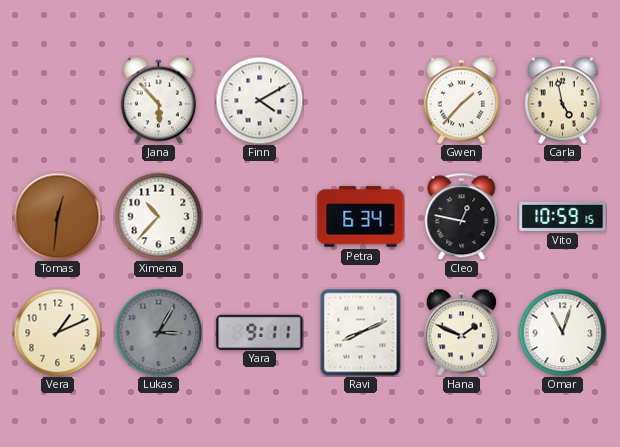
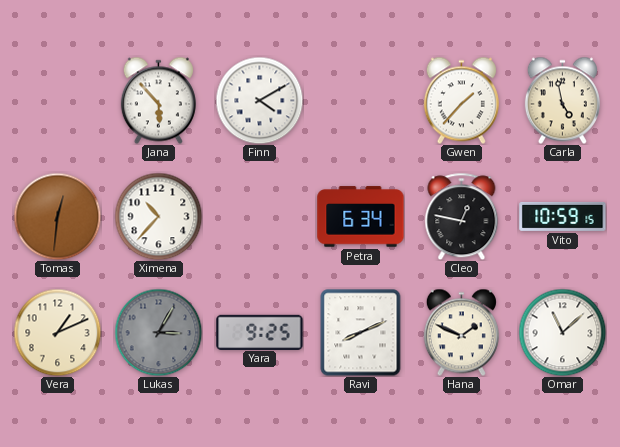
Yara: 9:11 -> 9:25
Omar: 11:03 -> 11:08
